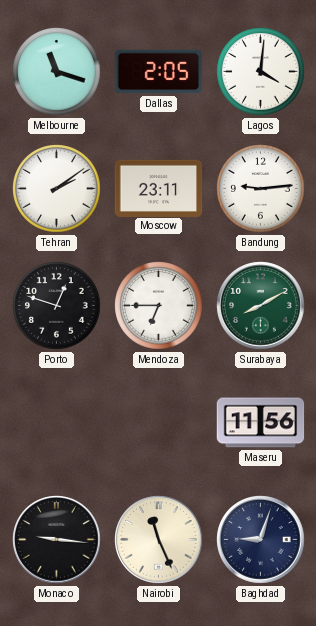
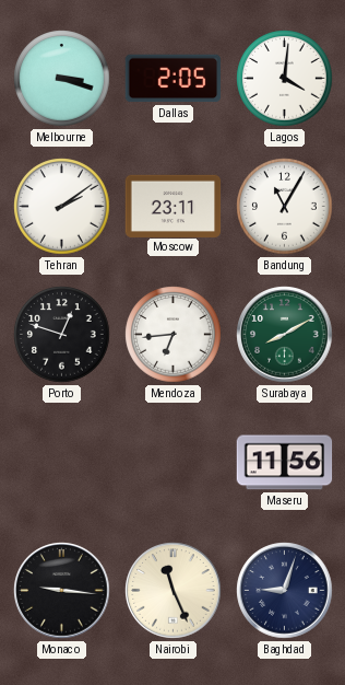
Melbourne: 11:18 -> 3:18
Bandung: 9:14 -> 11:05
Mendoza: 6:45 -> 6:44
